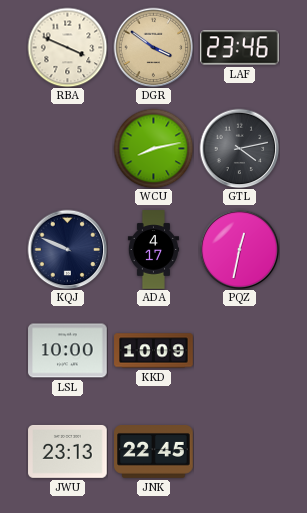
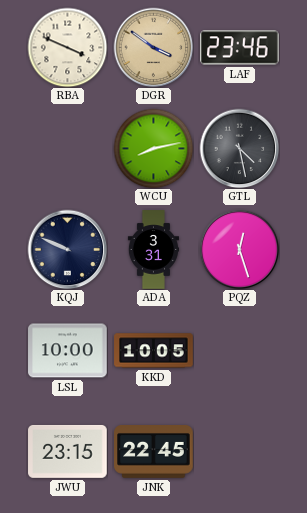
GTL: 4:13 -> 4:28
ADA: 4:17 -> 3:31
PQZ: 12:32 -> 12:27
KKD: 10:09 -> 10:05
JWU: 23:13 -> 23:15
